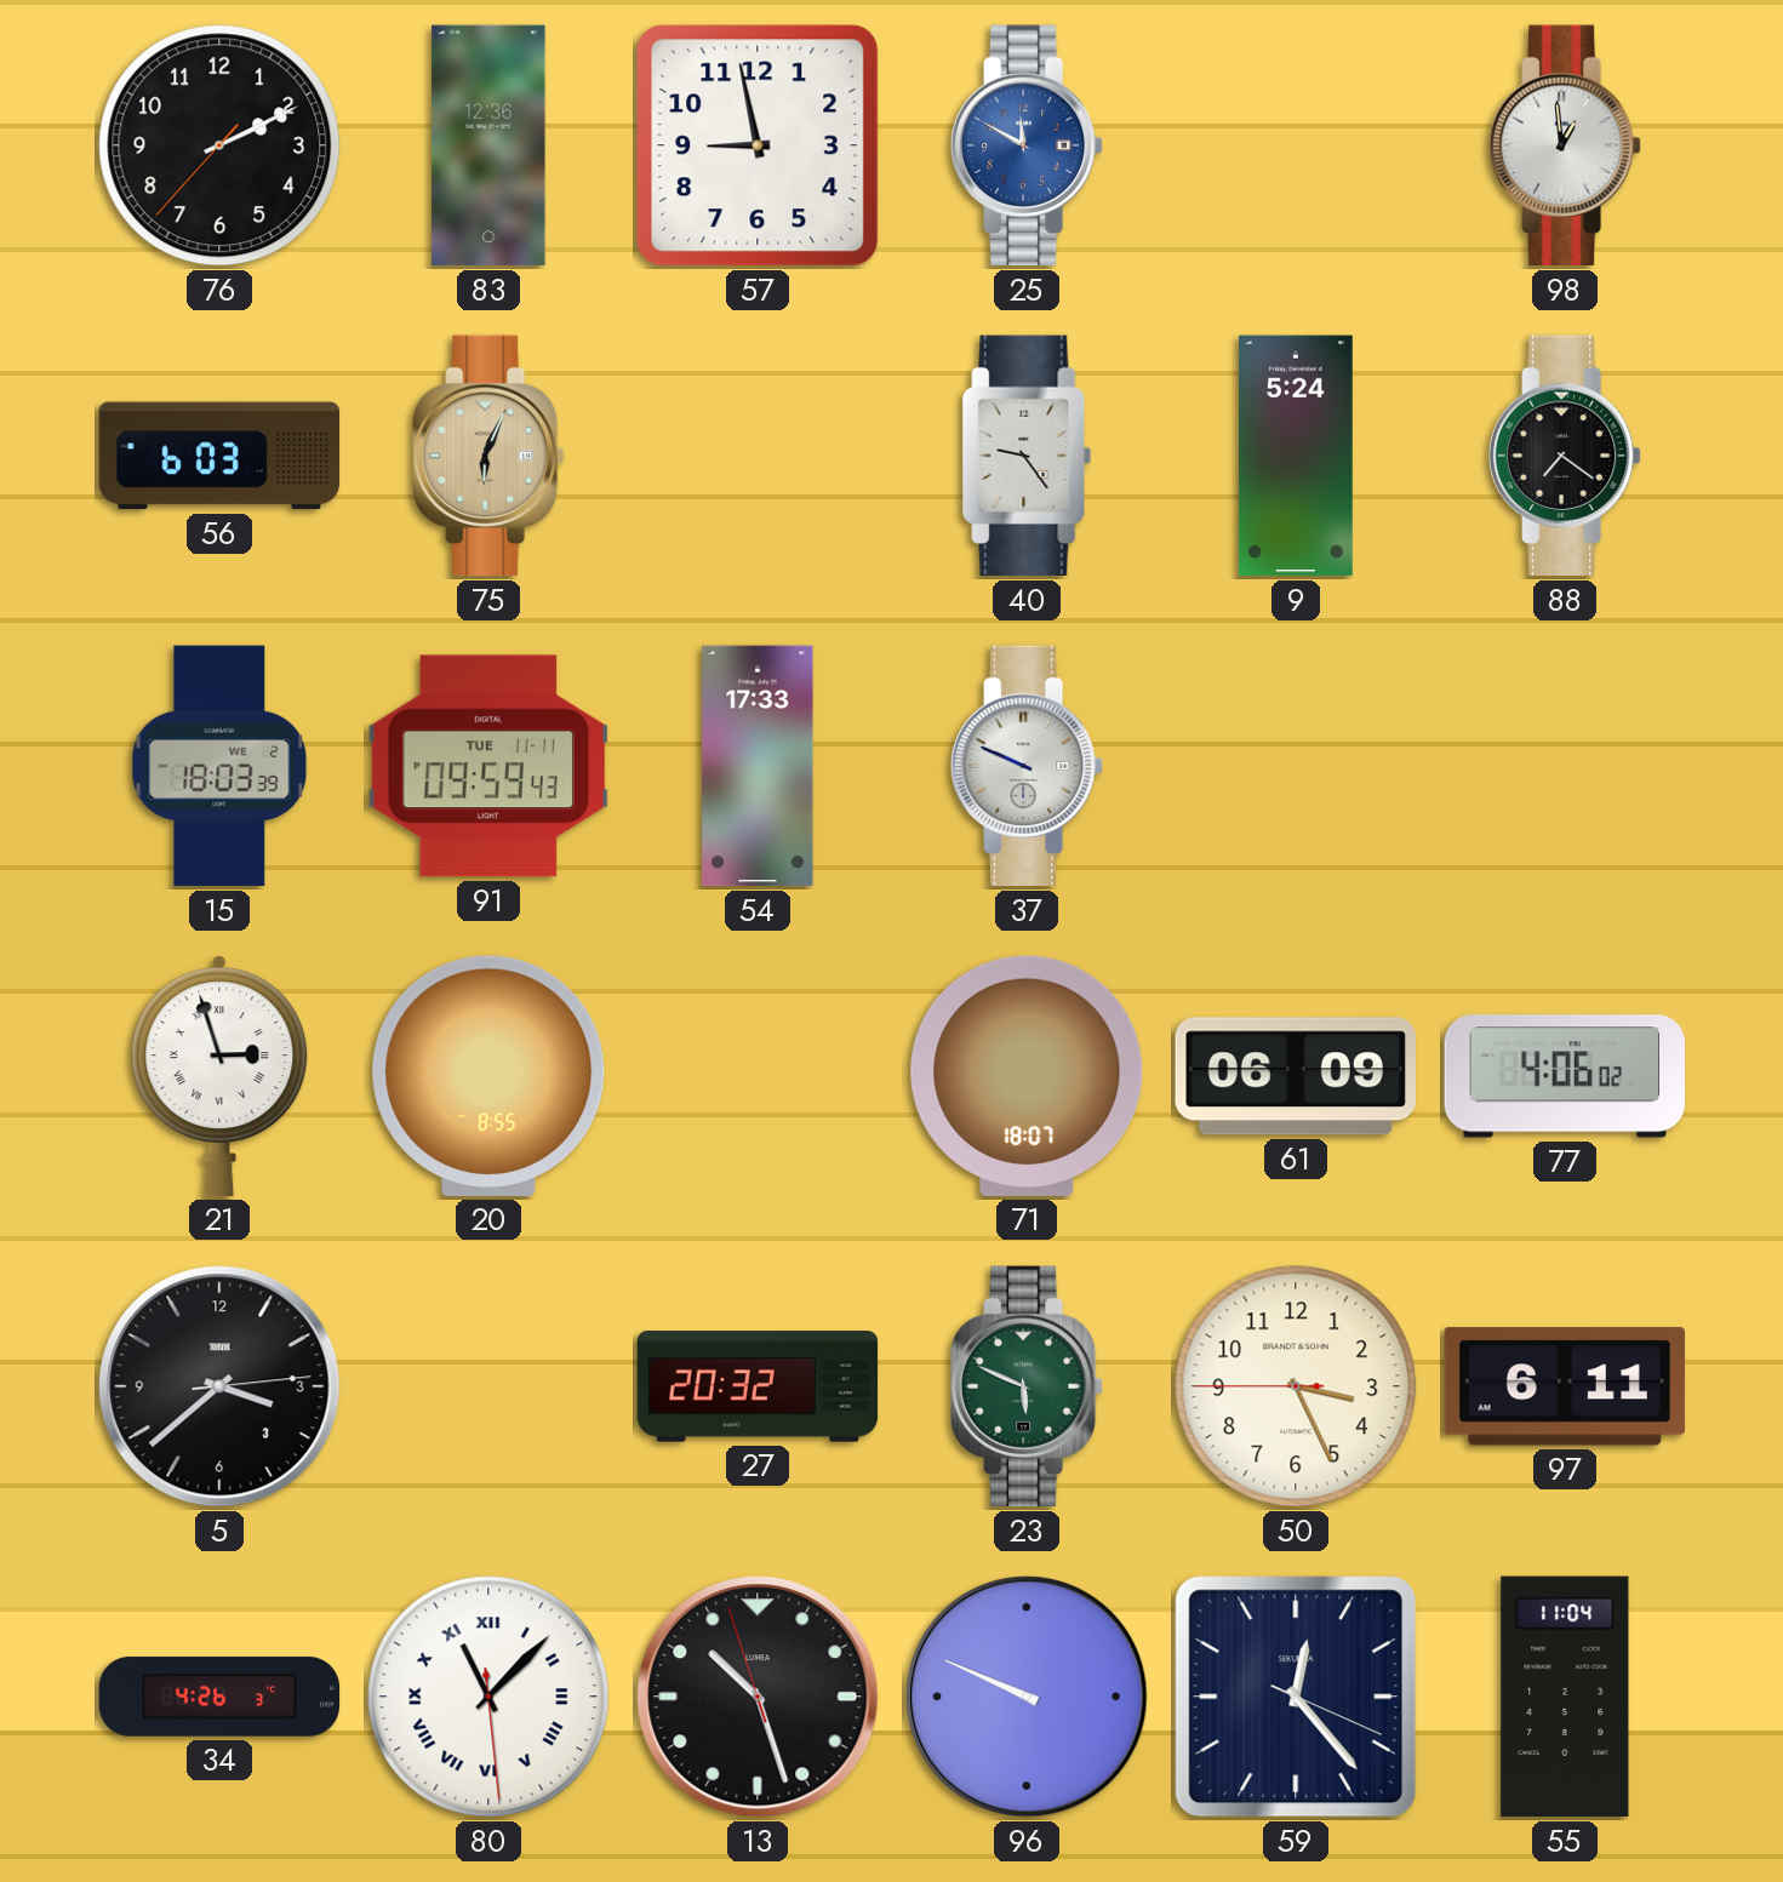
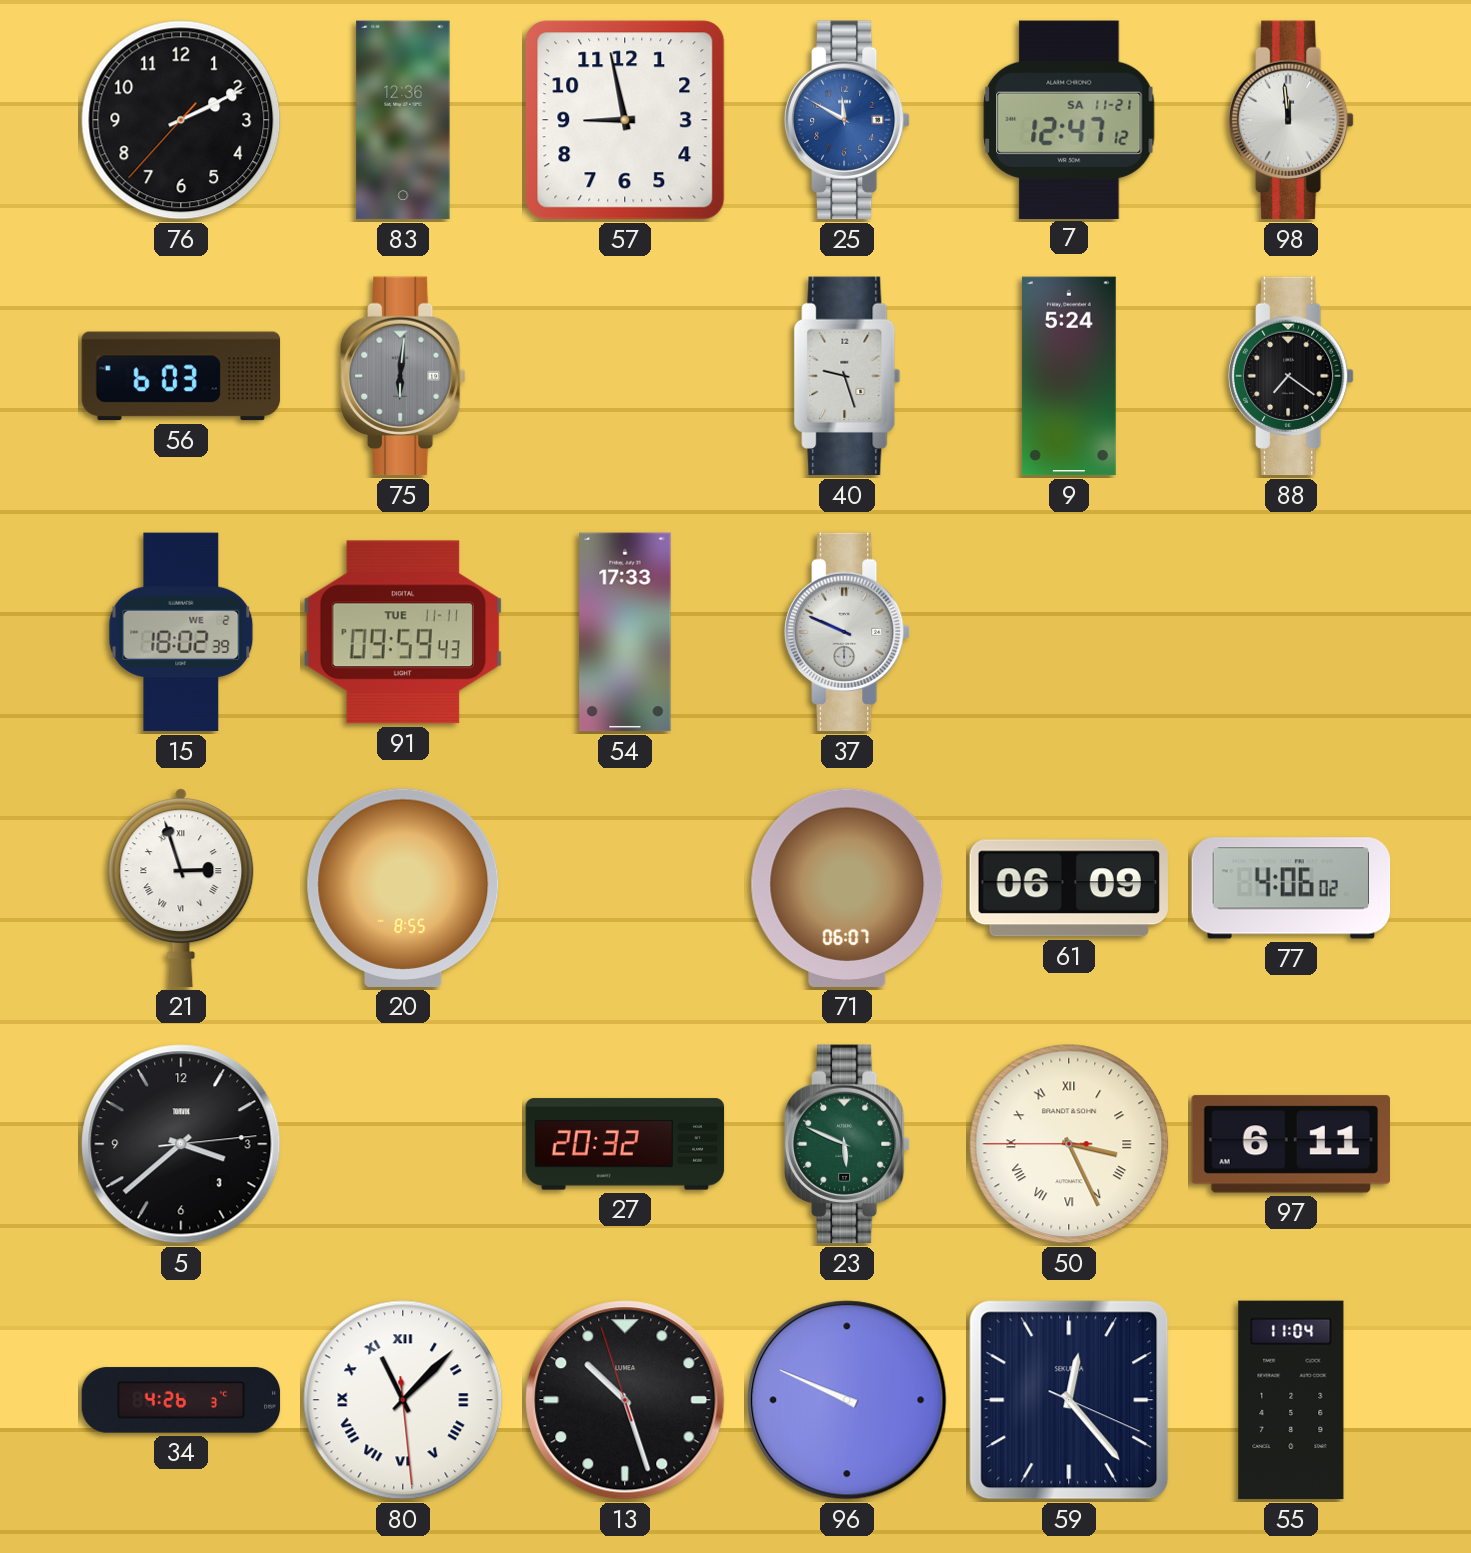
7: none -> 12:47
98: 12:59 -> 11:59
75: 6:04 -> 6:01
75 dial: champagne -> grey
40: 9:24 -> 9:27
15: 18:03 -> 18:02
71: 18:07 -> 06:07
50 numerals: Arabic -> Roman
